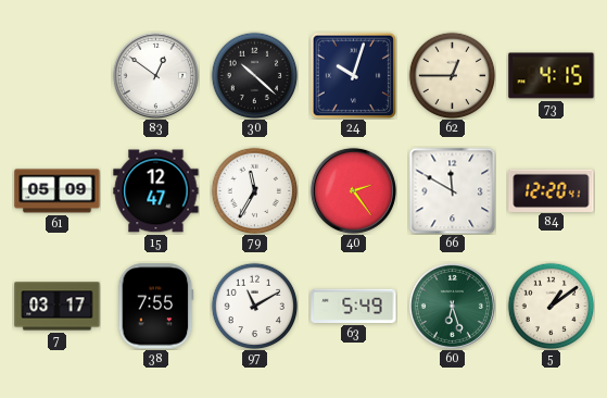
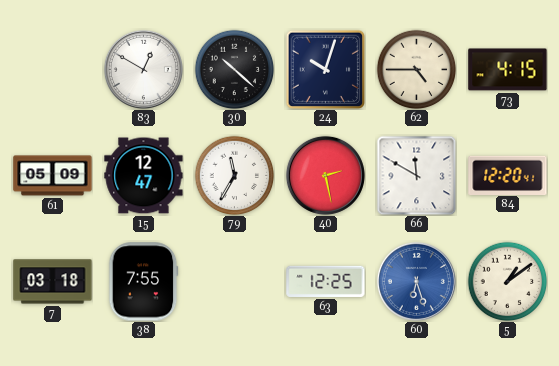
83: 12:51 -> 12:50
62: 12:45 -> 4:45
40: 2:24 -> 2:28
7: 03:17 -> 03:18
97: 11:10 -> none
63: 5:49 -> 12:25
60 dial: green -> blue
